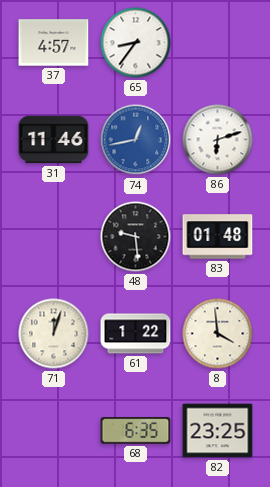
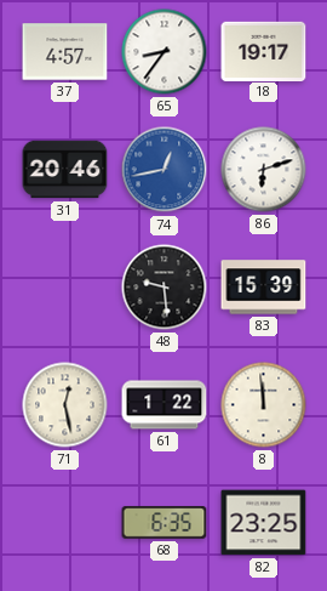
18: none -> 19:17
31: 11:46 -> 20:46
83: 01:48 -> 15:39
71: 12:03 -> 12:28
8: 3:59 -> 11:59
